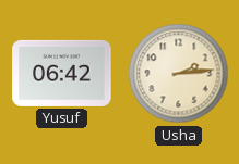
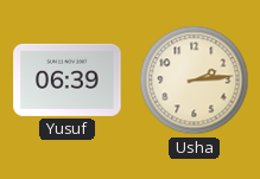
Yusuf: 06:42 -> 06:39
